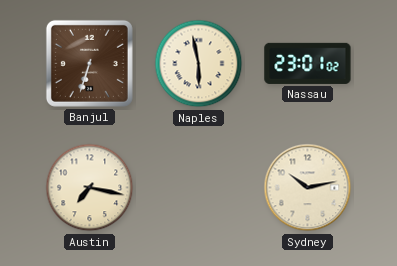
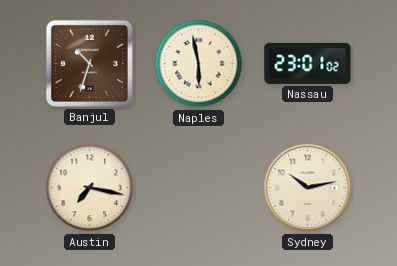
Banjul: 6:33 -> 10:33
